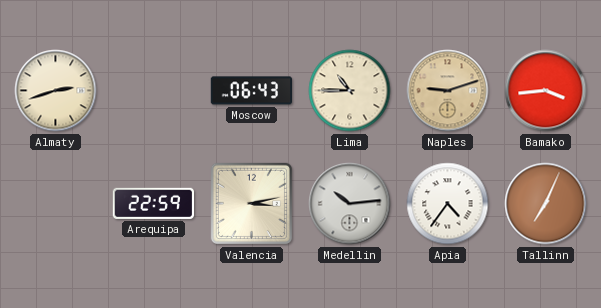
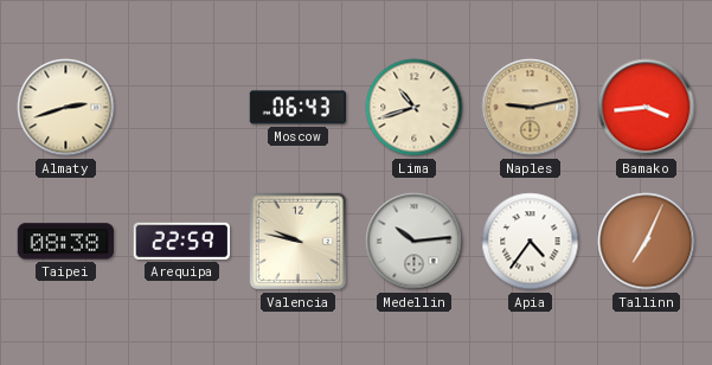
Lima: 10:45 -> 10:42
Naples: 9:12 -> 9:13
Taipei: none -> 08:38
Valencia: 3:13 -> 9:47
